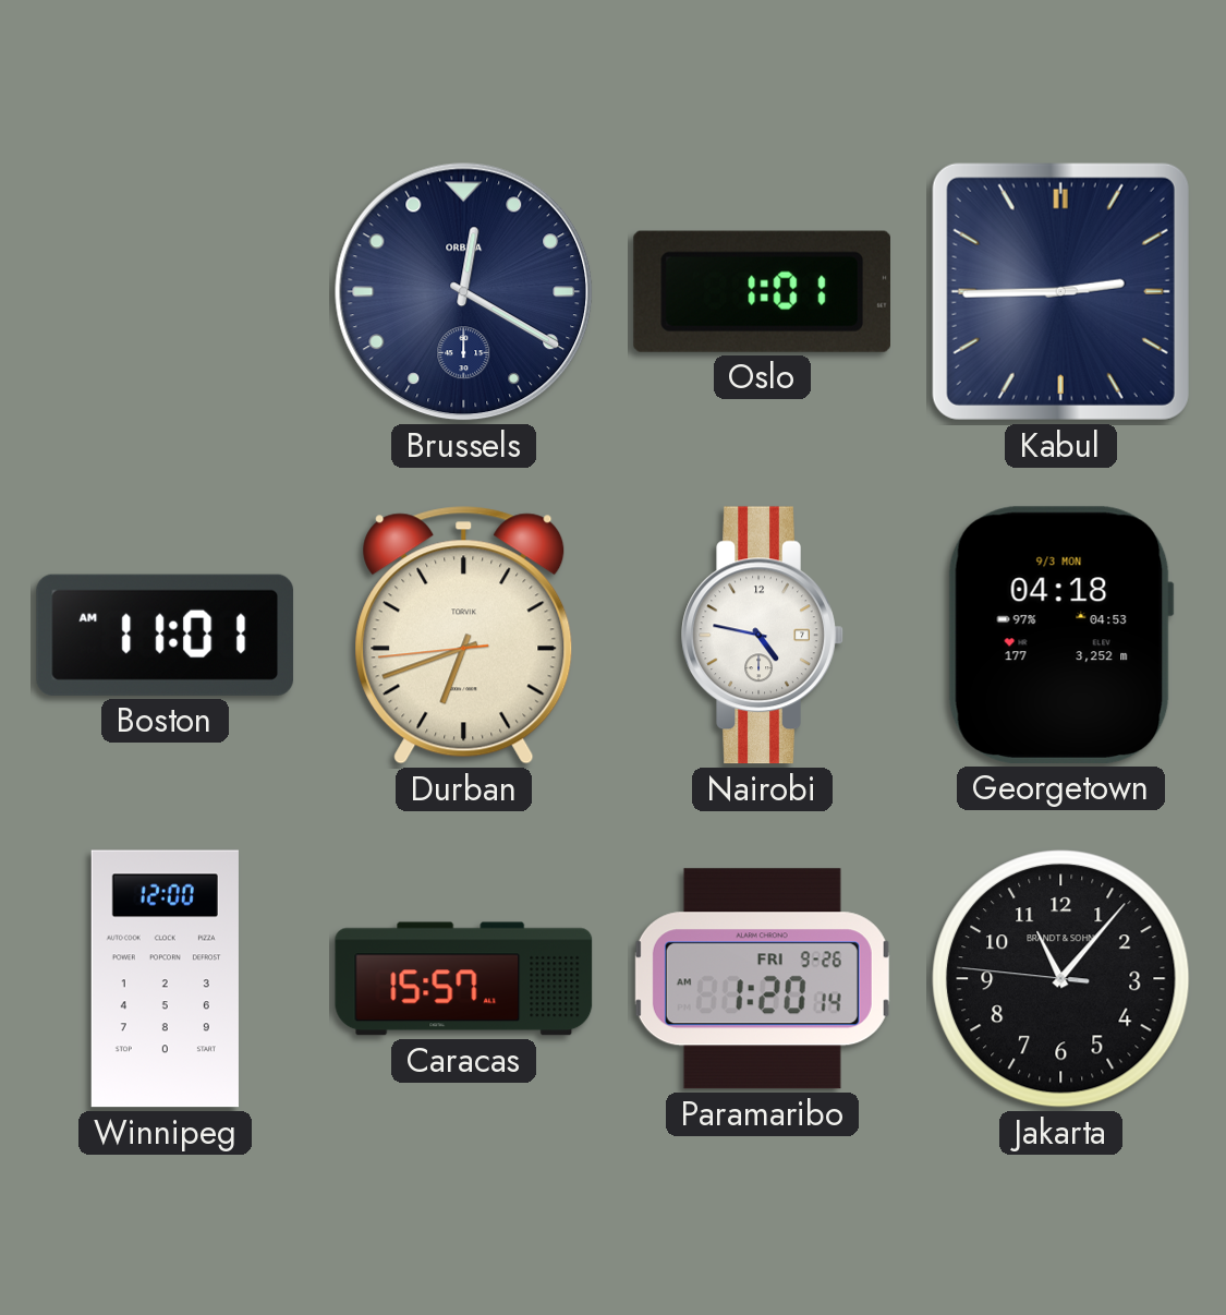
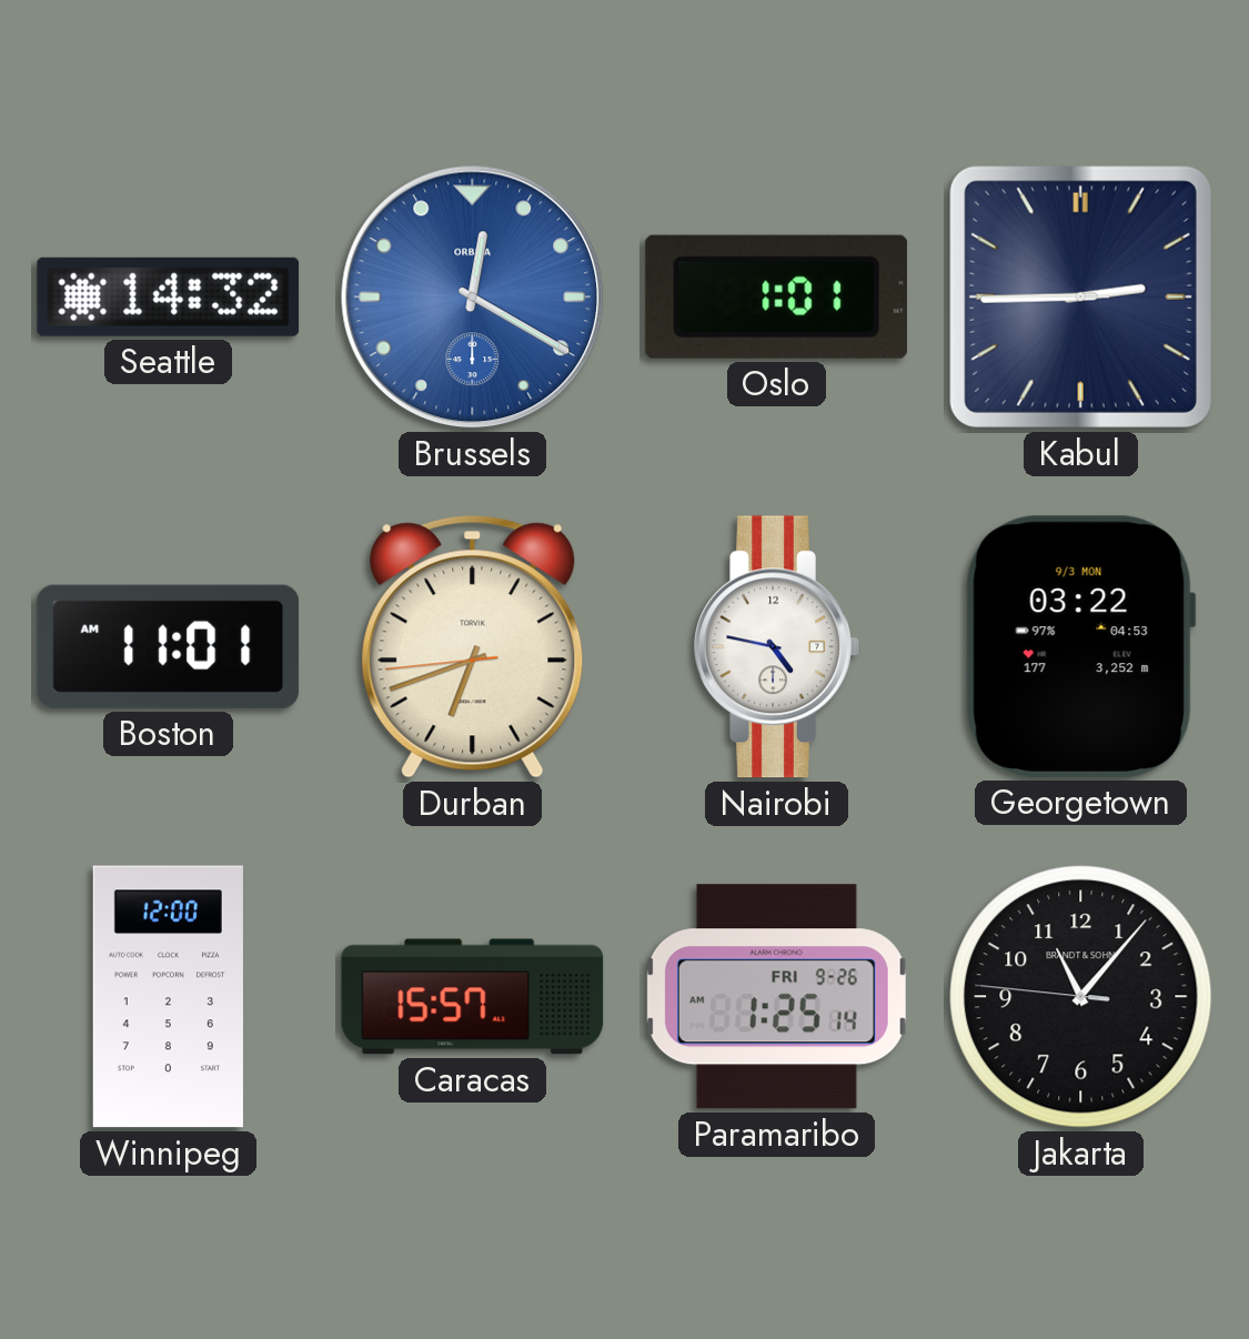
Seattle: none -> 14:32
Brussels dial: navy -> blue
Georgetown: 04:18 -> 03:22
Paramaribo: 1:20 -> 1:25
